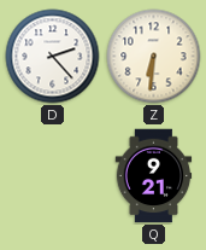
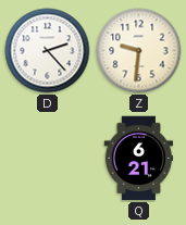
Z: 6:31 -> 9:31
Q: 9:21 -> 6:21
